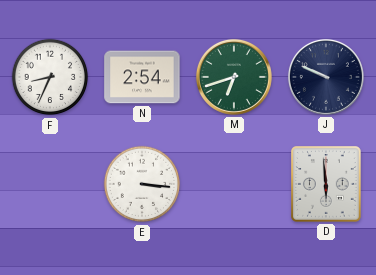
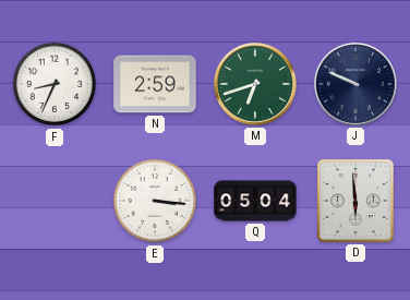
N: 2:54 -> 2:59
Q: none -> 05:04
